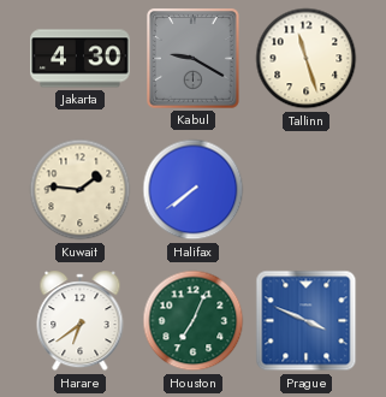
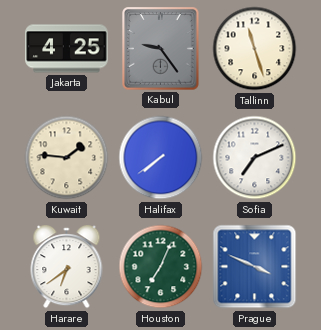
Jakarta: 4:30 -> 4:25
Kabul: 9:20 -> 9:24
Sofia: none -> 7:11
